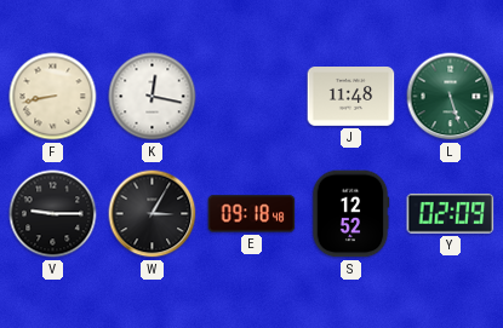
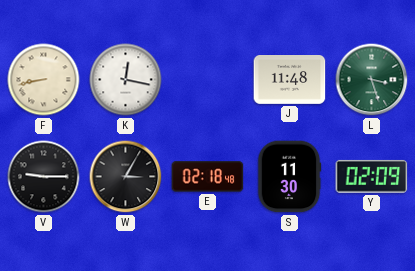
L: 5:27 -> 3:27
E: 09:18 -> 02:18
S: 12:52 -> 11:30
